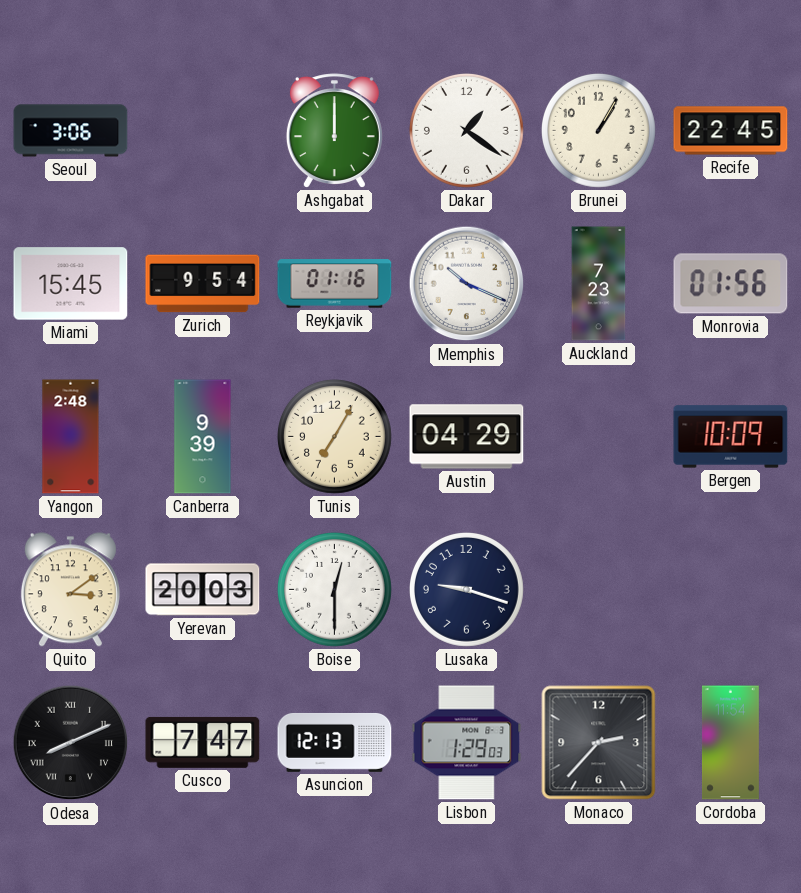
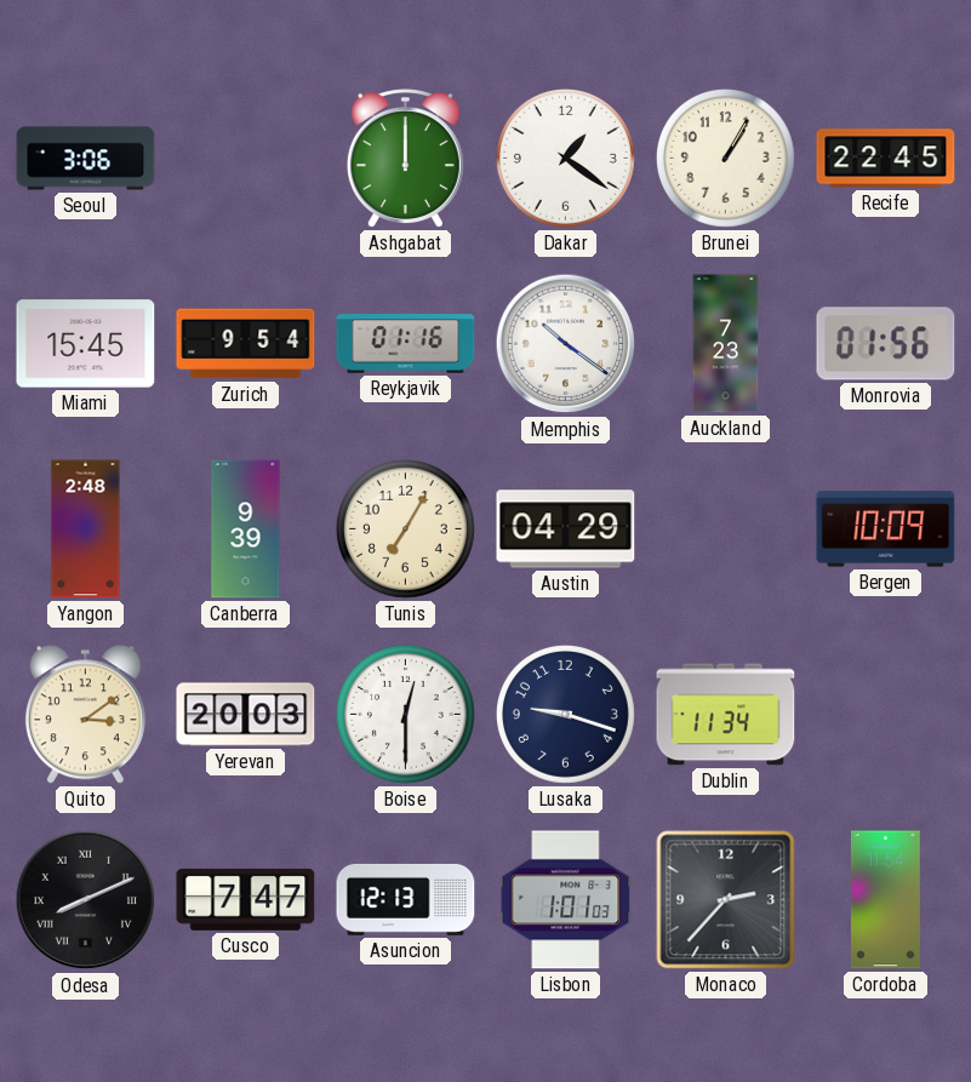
Memphis: 10:19 -> 10:21
Dublin: none -> 11:34
Lisbon: 1:29 -> 1:01
